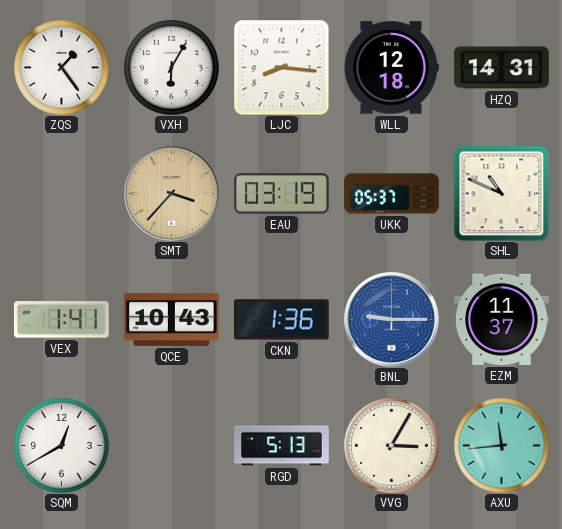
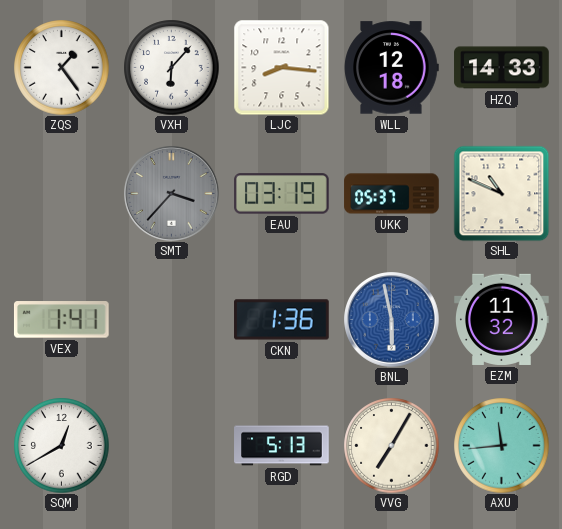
VXH: 6:05 -> 6:07
HZQ: 14:31 -> 14:33
SMT dial: champagne -> grey
QCE: 10:43 -> none
BNL: 9:15 -> 5:58
EZM: 11:37 -> 11:32
VVG: 3:05 -> 7:05
